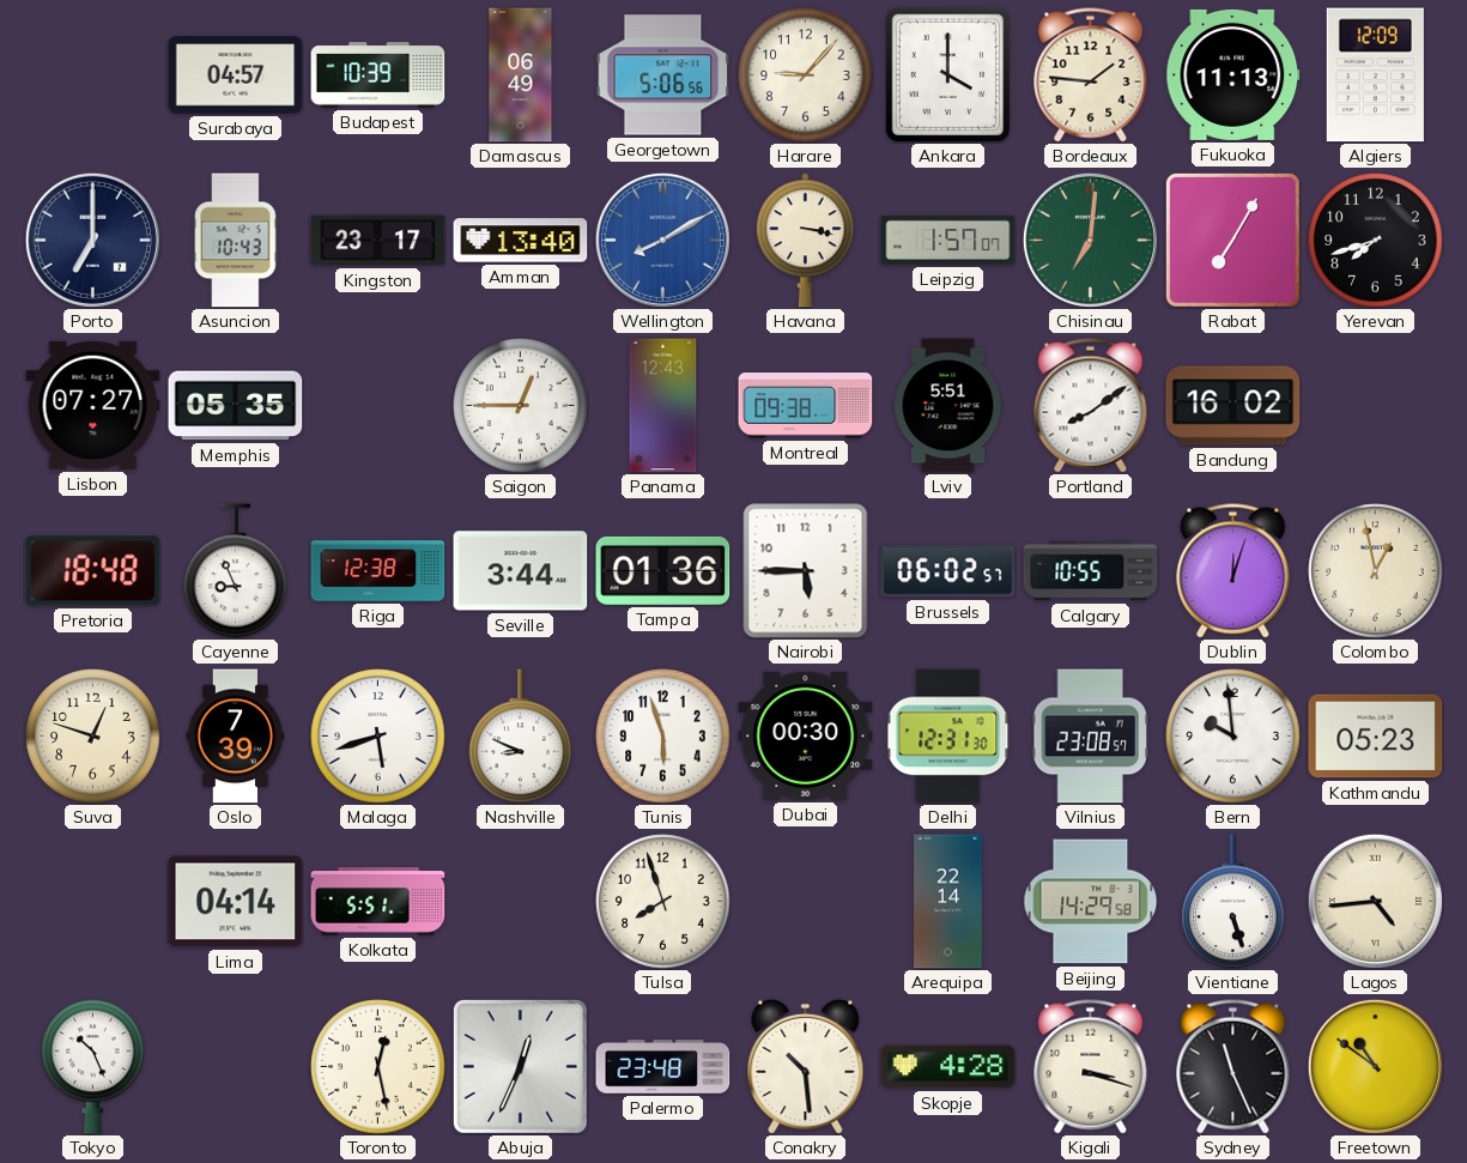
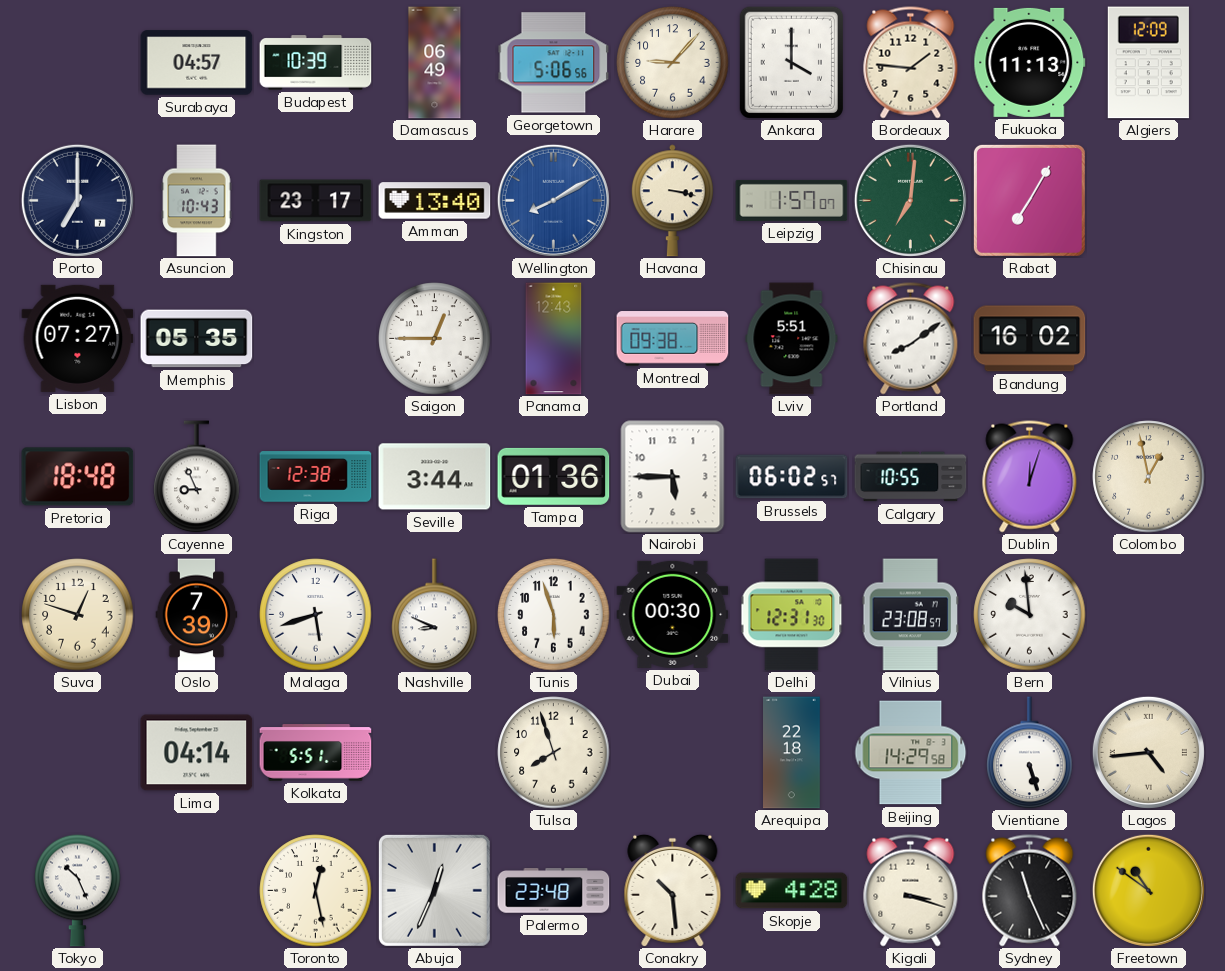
Yerevan: 7:42 -> none
Kathmandu: 05:23 -> none
Arequipa: 22:14 -> 22:18
